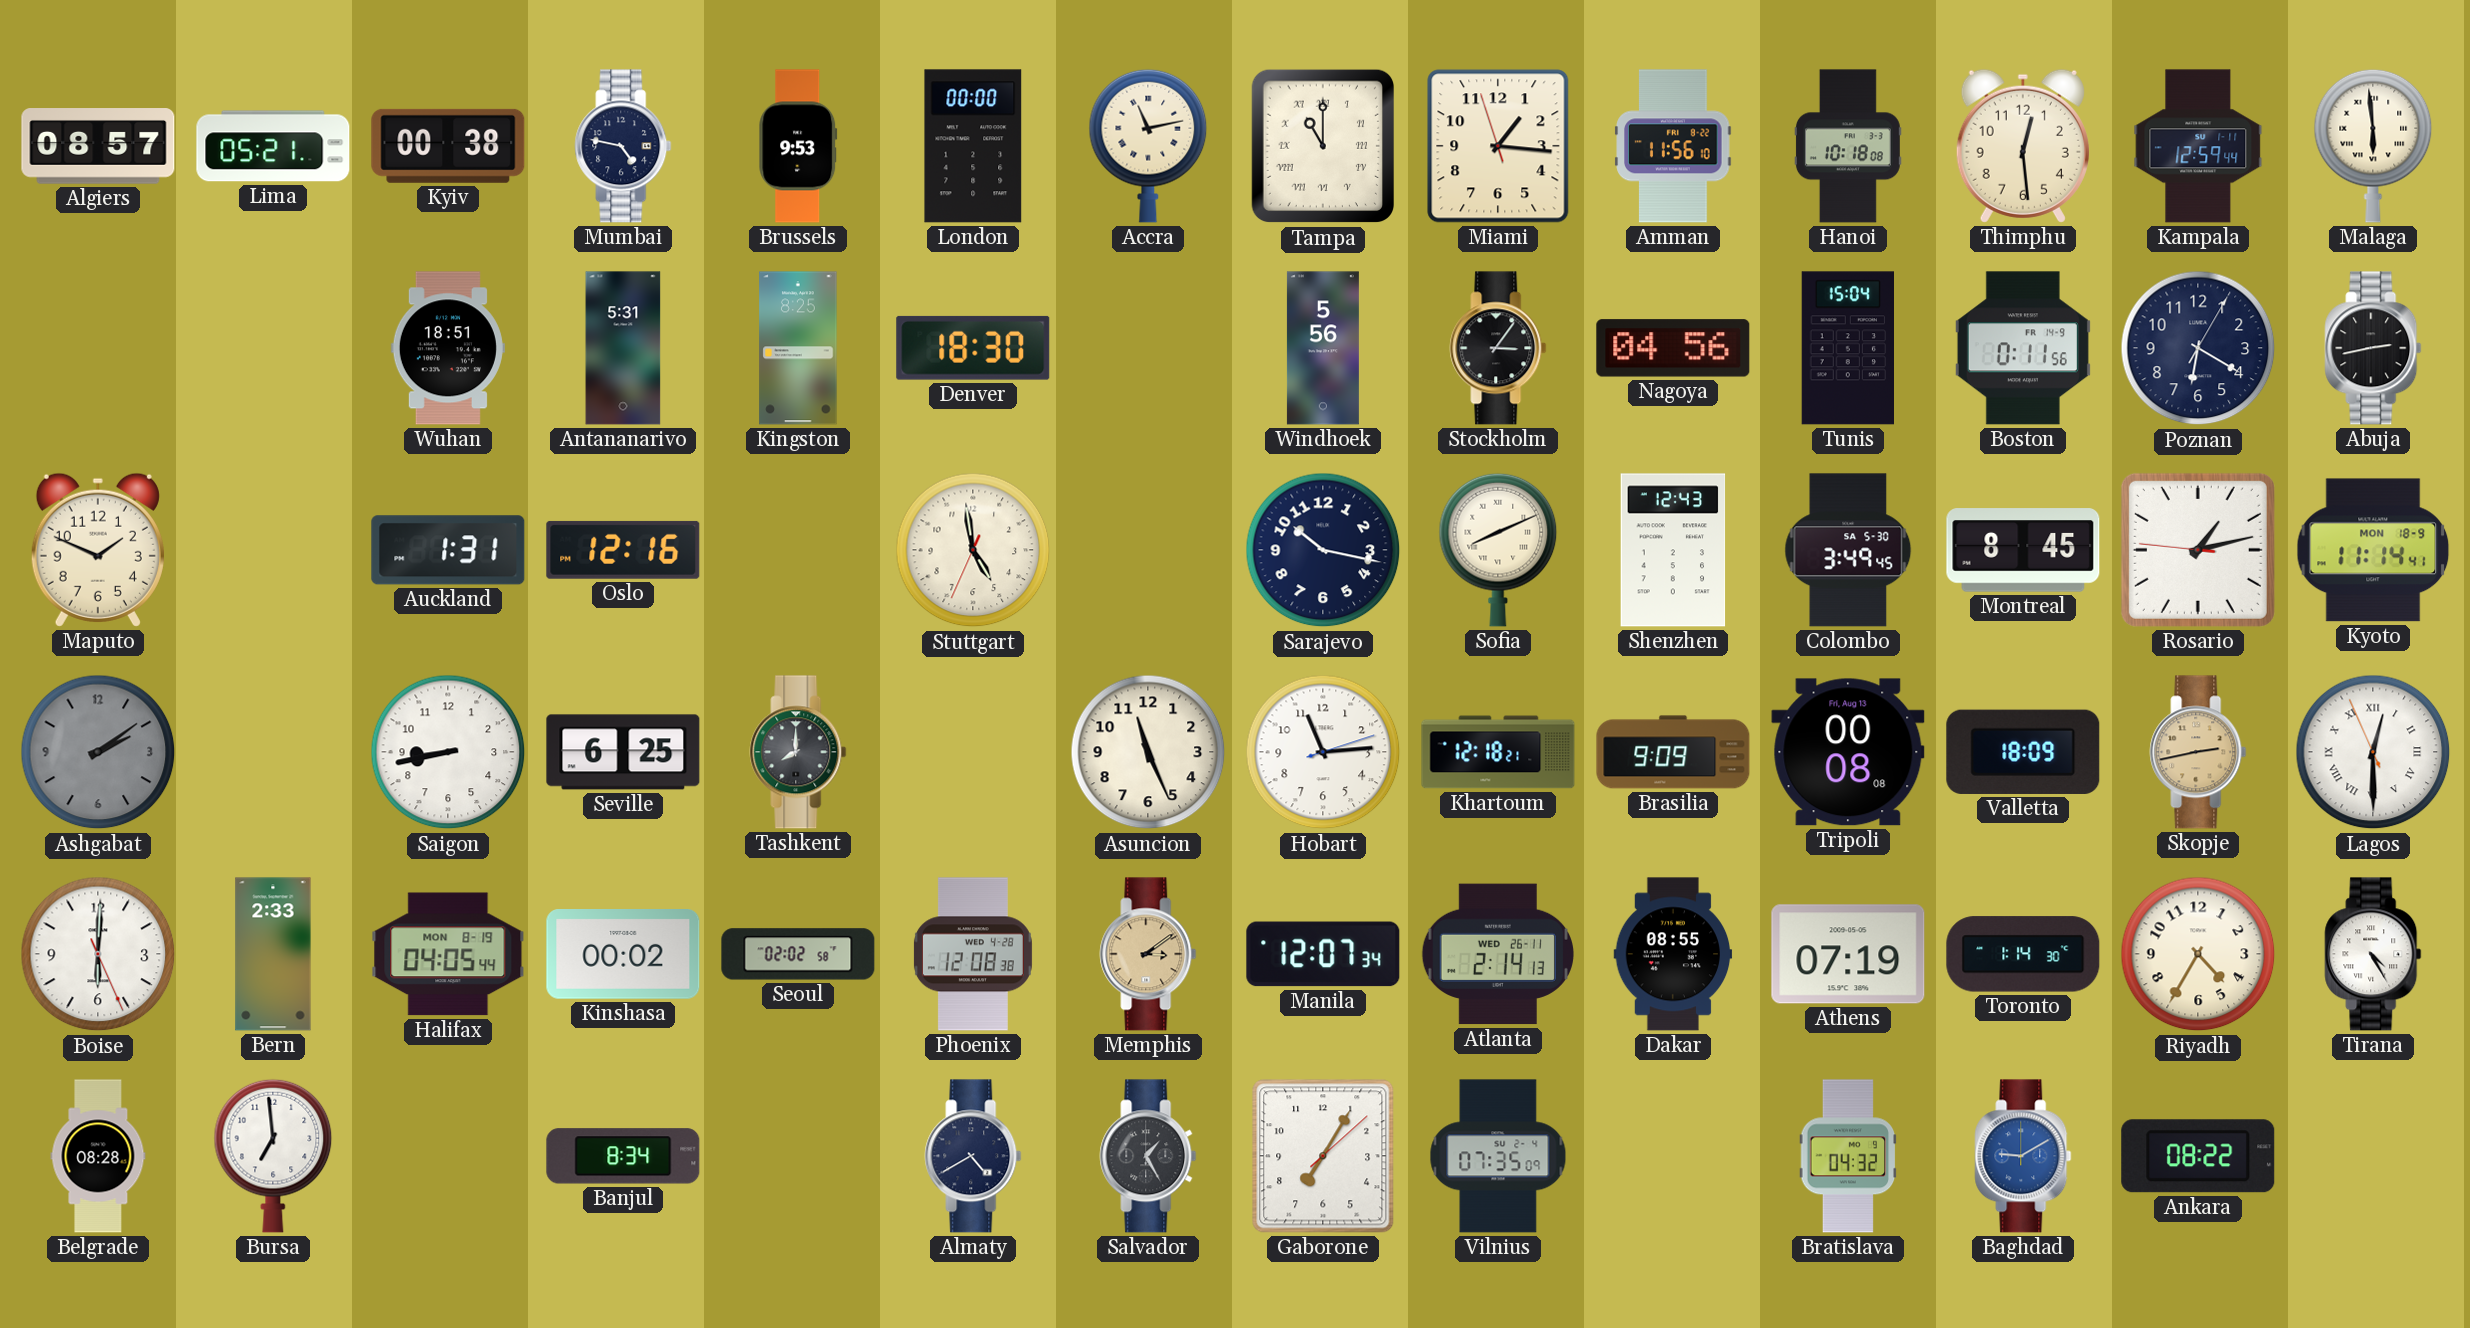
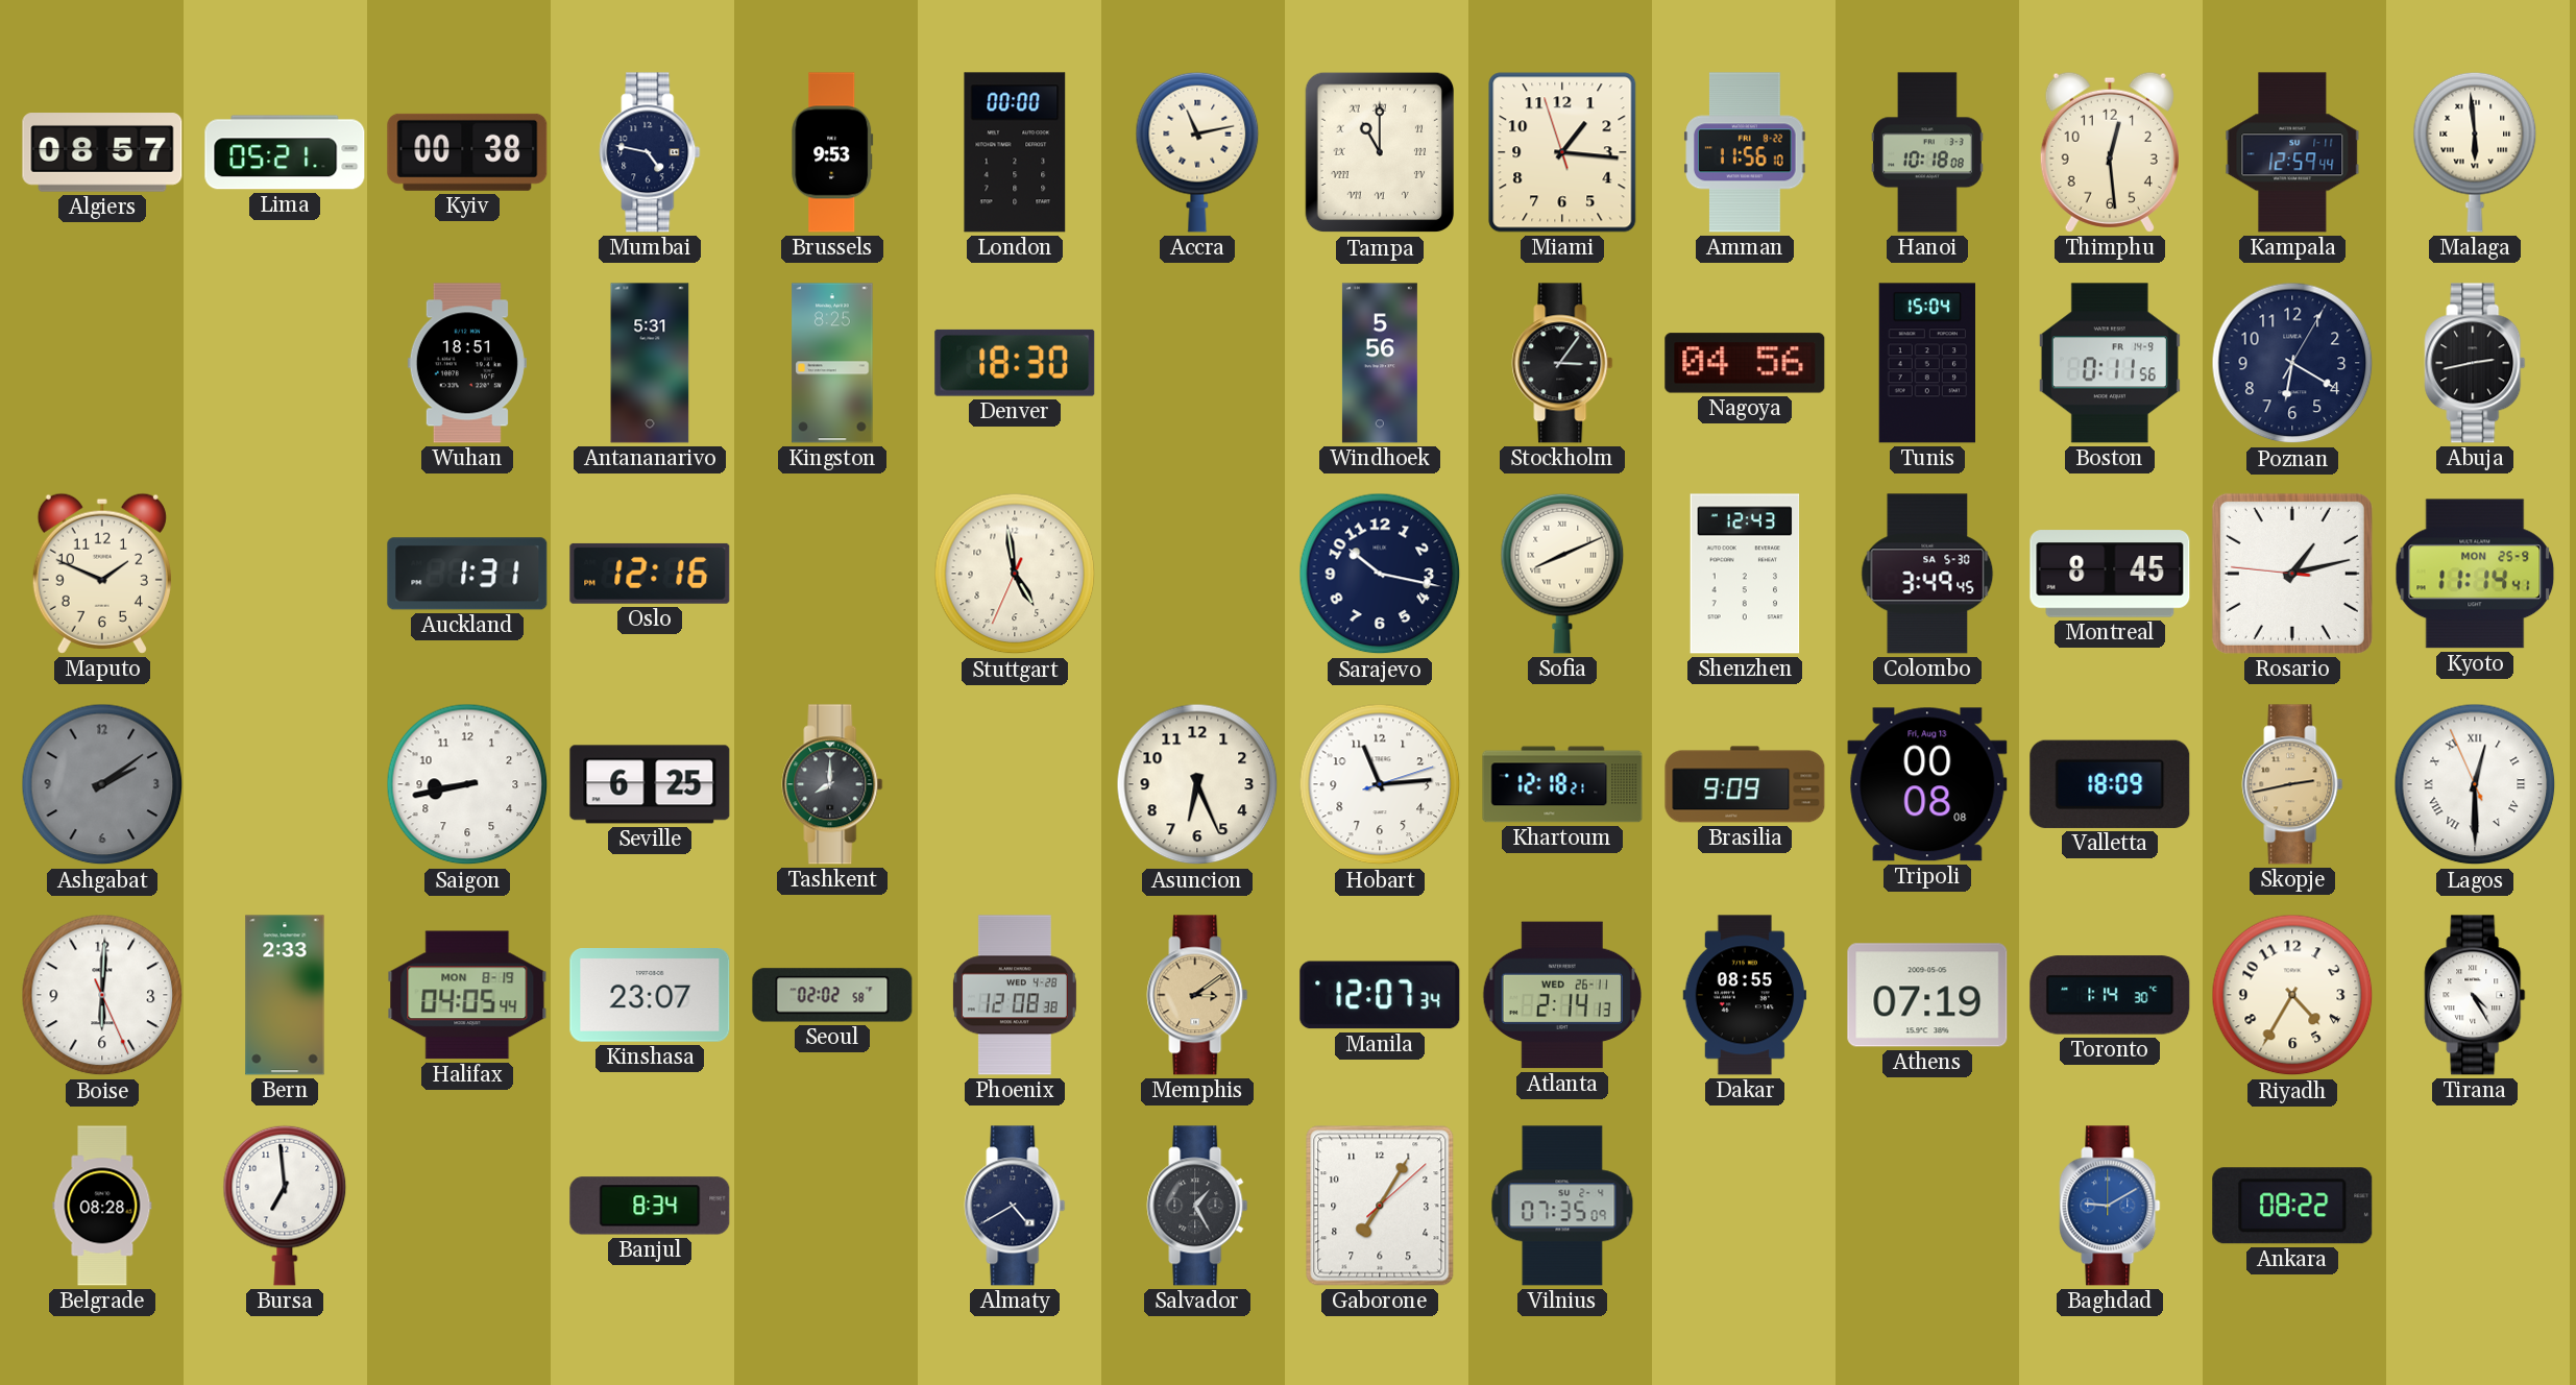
Kyoto date: MON 18-9 -> MON 25-9
Asuncion: 11:26 -> 6:26
Kinshasa: 00:02 -> 23:07
Bratislava: 04:32 -> none
